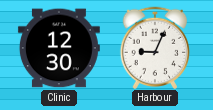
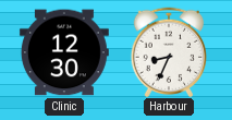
Harbour: 9:04 -> 8:34
